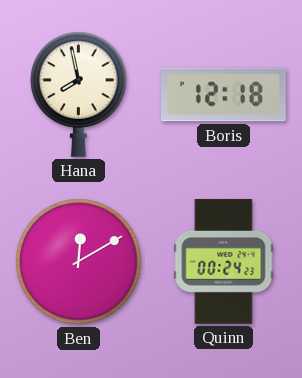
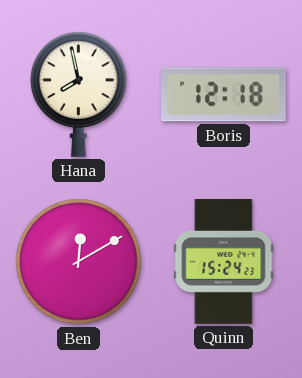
Quinn: 00:24 -> 15:24
